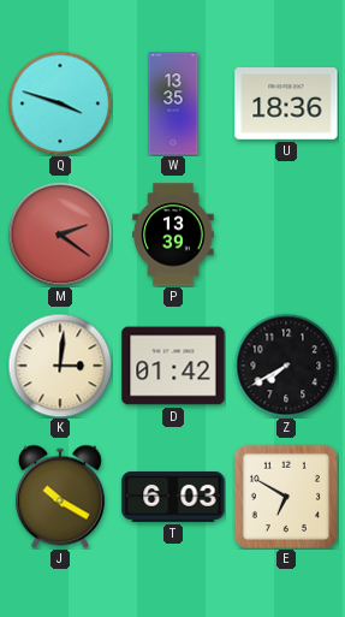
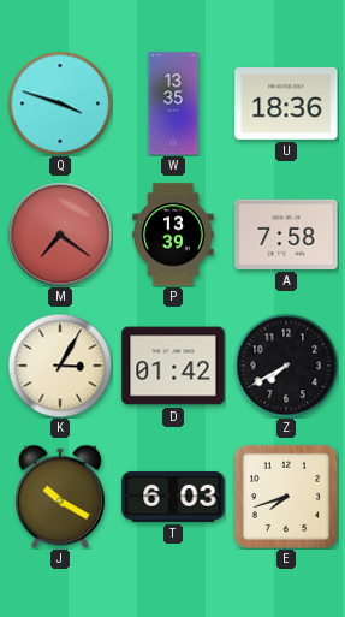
M: 2:21 -> 7:21
A: none -> 7:58
K: 3:01 -> 3:05
E: 6:50 -> 7:42
